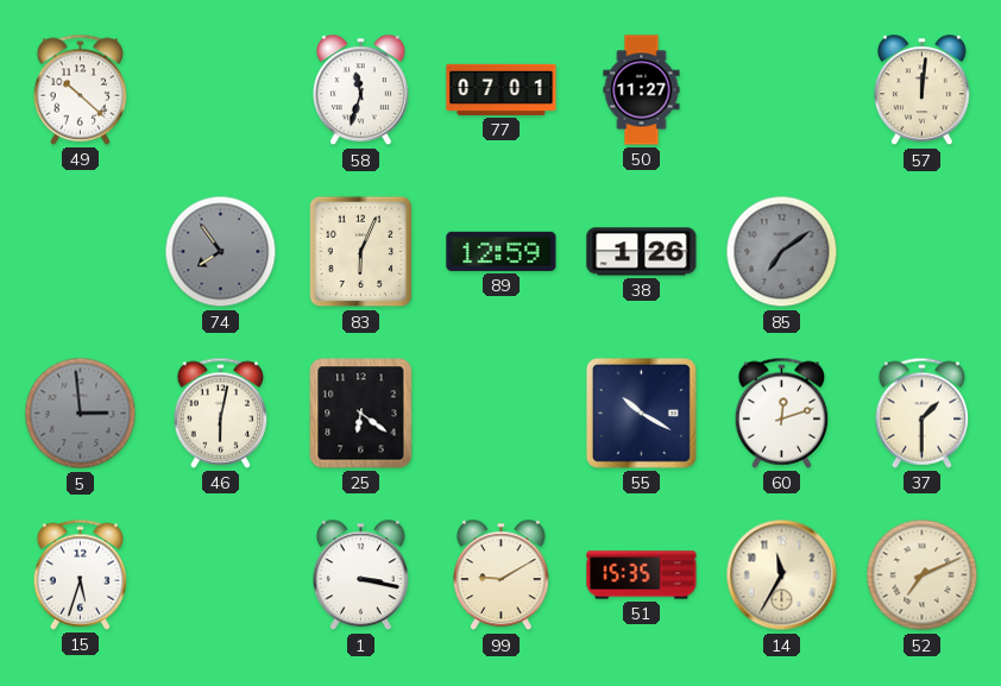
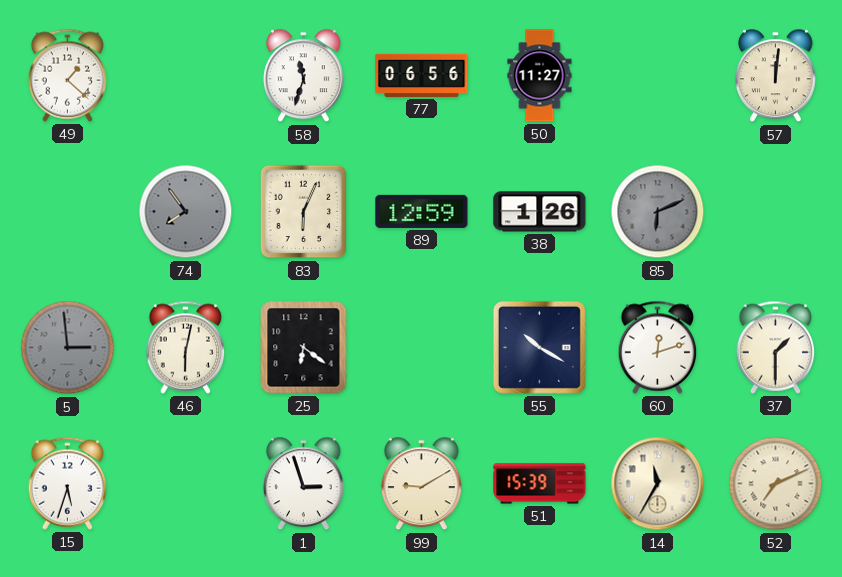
49: 10:22 -> 1:22
77: 07:01 -> 06:56
85: 7:09 -> 6:11
1: 3:17 -> 2:57
51: 15:35 -> 15:39
